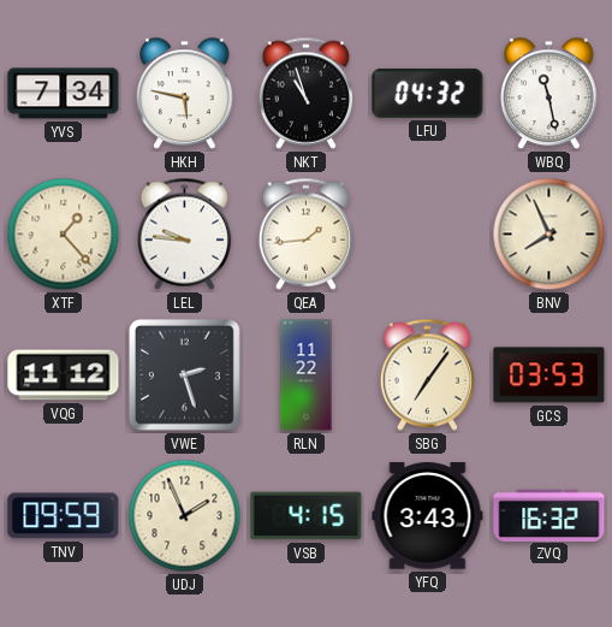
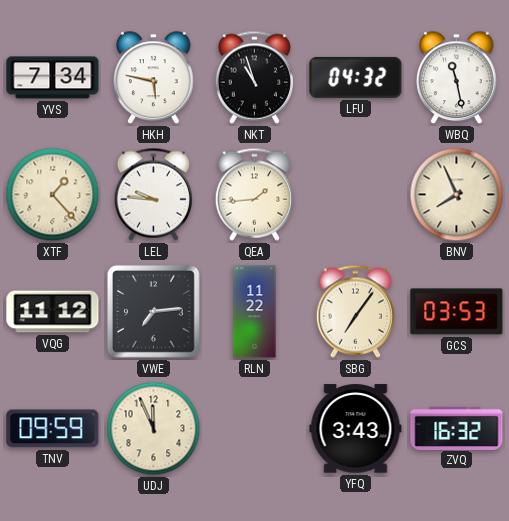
VWE: 2:27 -> 7:14
UDJ: 1:56 -> 11:56
VSB: 4:15 -> none
